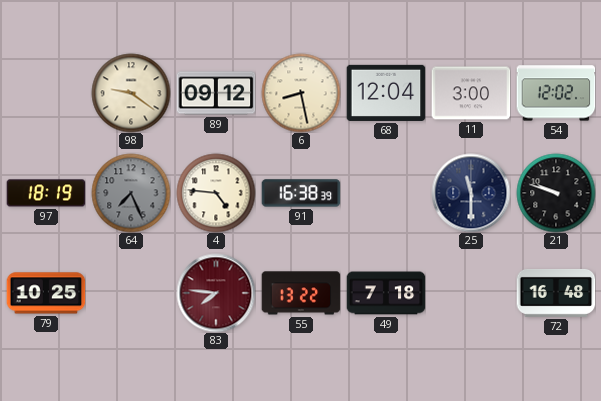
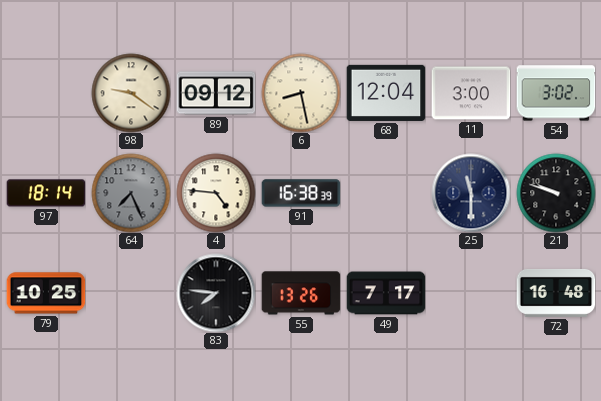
54: 12:02 -> 3:02
97: 18:19 -> 18:14
83 dial: burgundy -> black
55: 13:22 -> 13:26
49: 7:18 -> 7:17
